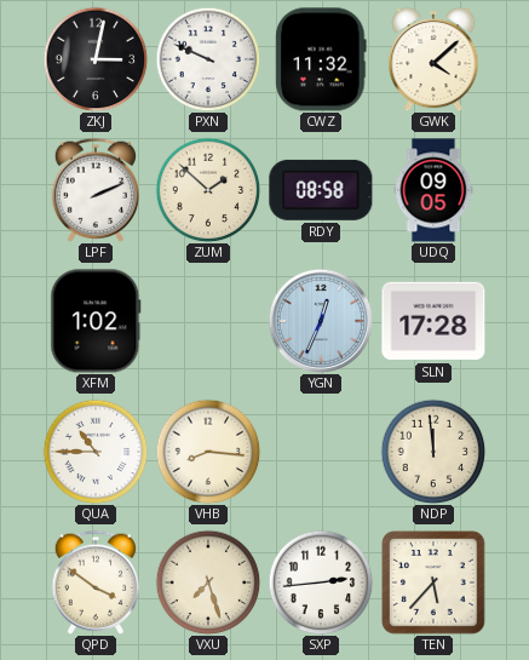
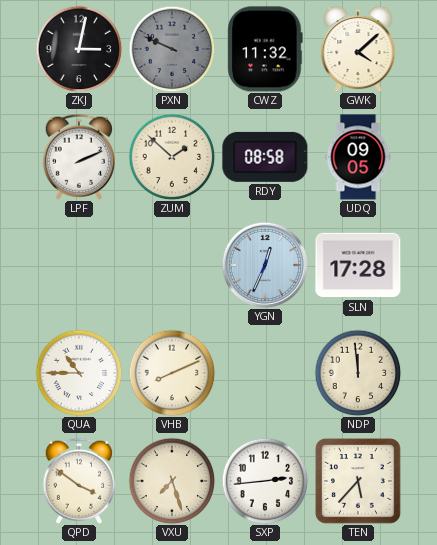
PXN dial: white -> grey
XFM: 1:02 -> none
VHB: 8:16 -> 8:11
